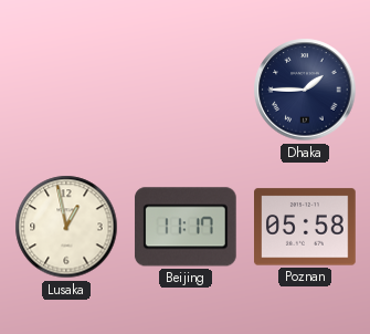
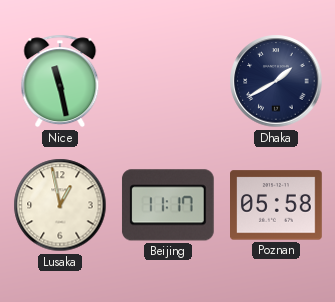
Nice: none -> 11:28
Dhaka: 1:45 -> 1:40
